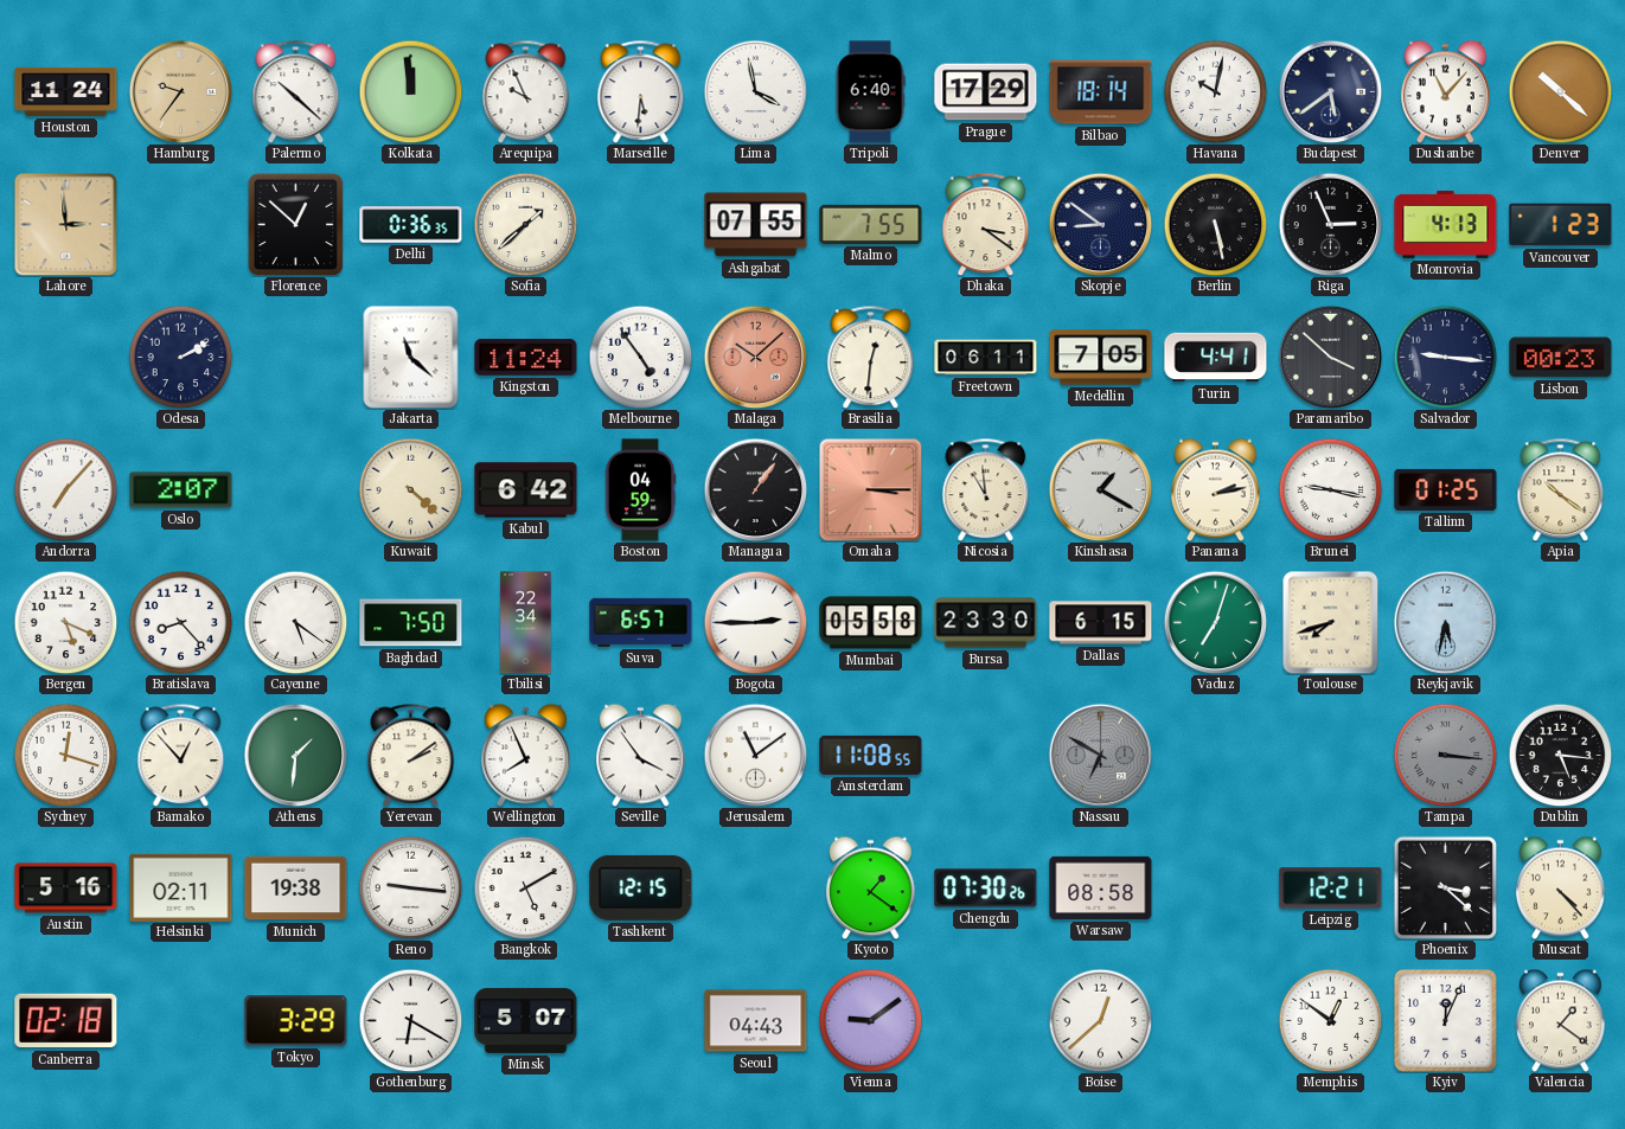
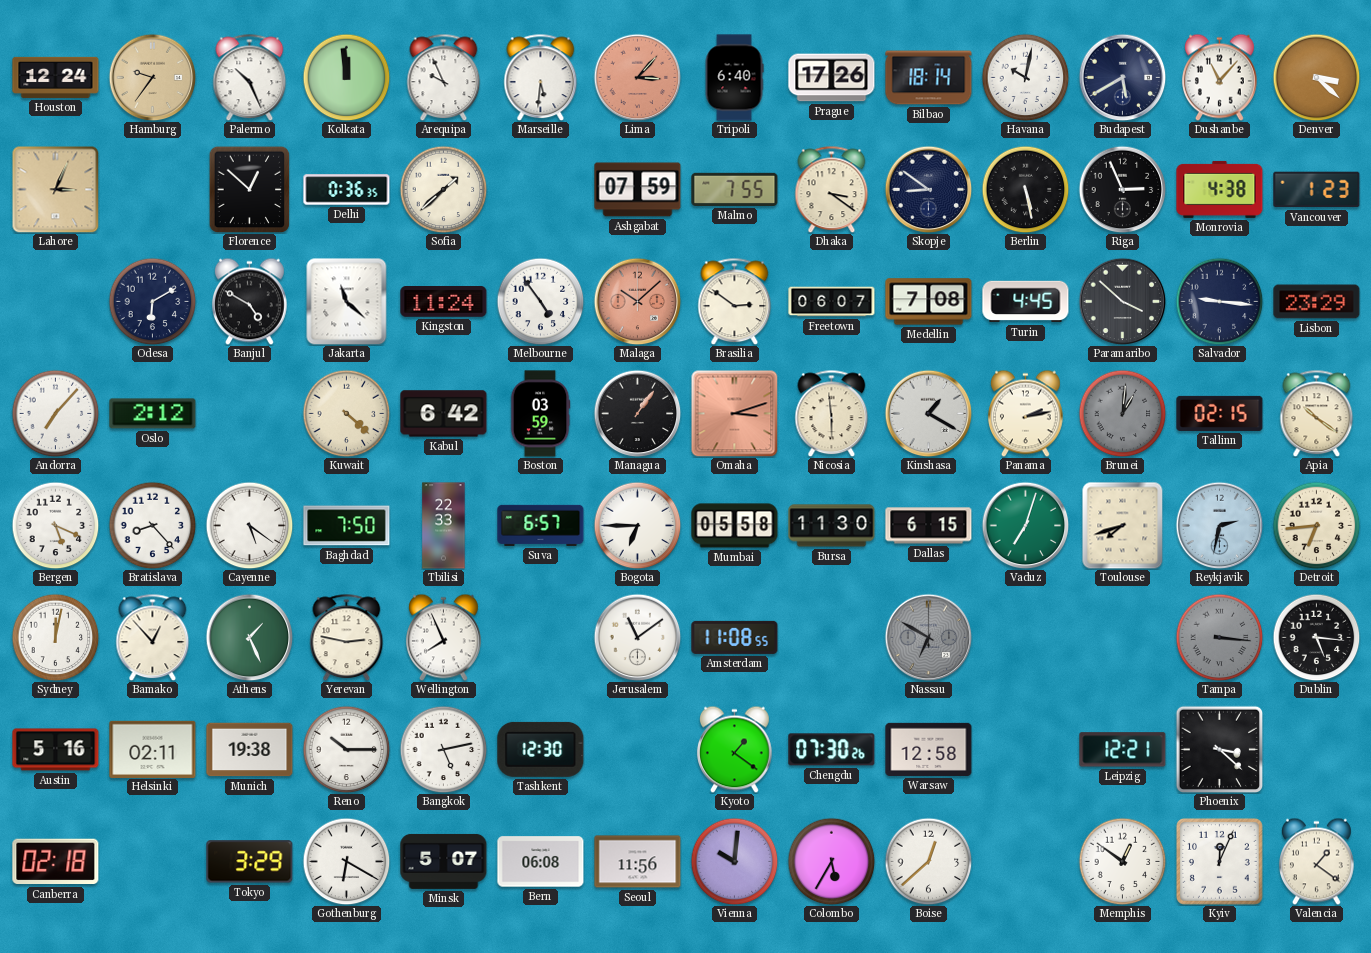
Houston: 11:24 -> 12:24
Palermo: 10:22 -> 10:26
Lima: 3:58 -> 3:07
Lima dial: white -> salmon
Prague: 17:29 -> 17:26
Budapest: 5:39 -> 5:40
Denver: 10:22 -> 3:22
Lahore: 2:59 -> 3:04
Ashgabat: 07:55 -> 07:59
Monrovia: 4:13 -> 4:38
Odesa: 2:10 -> 6:10
Banjul: none -> 4:50
Brasilia: 12:31 -> 2:51
Freetown: 06:11 -> 06:07
Medellin: 7:05 -> 7:08
Turin: 4:41 -> 4:45
Lisbon: 00:23 -> 23:29
Oslo: 2:07 -> 2:12
Boston: 04:59 -> 03:59
Omaha: 3:15 -> 3:12
Nicosia: 10:59 -> 5:59
Brunei: 9:17 -> 1:01
Brunei dial: white -> grey
Tallinn: 01:25 -> 02:15
Tbilisi: 22:34 -> 22:33
Bogota: 2:45 -> 6:45
Bursa: 23:30 -> 11:30
Reykjavik: 5:32 -> 2:32
Detroit: none -> 6:44
Sydney: 12:18 -> 12:02
Athens: 1:31 -> 1:26
Yerevan: 2:09 -> 2:47
Seville: 3:54 -> none
Reno: 9:16 -> 10:15
Bangkok: 5:10 -> 5:13
Tashkent: 12:15 -> 12:30
Warsaw: 08:58 -> 12:58
Muscat: 4:23 -> none
Bern: none -> 06:08
Seoul: 04:43 -> 11:56
Vienna: 9:09 -> 10:01
Colombo: none -> 5:35
